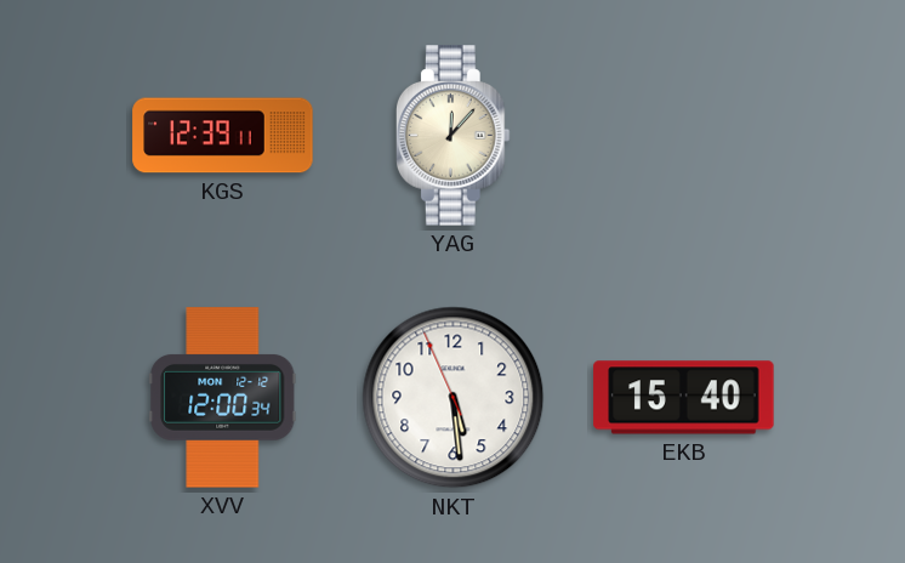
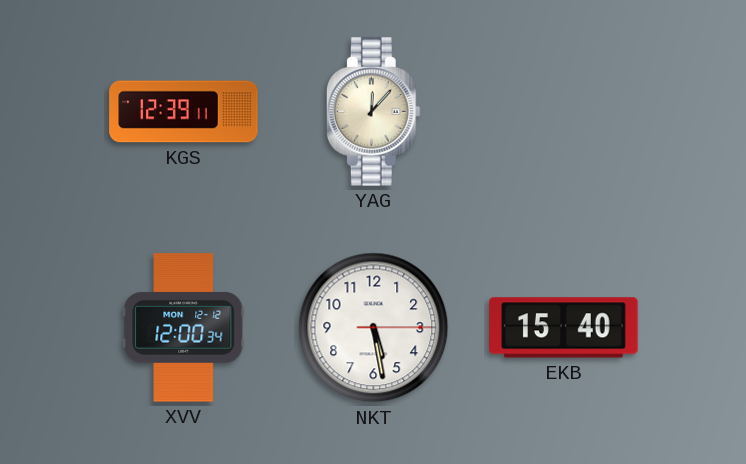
NKT: 5:28:56 -> 5:28:15
